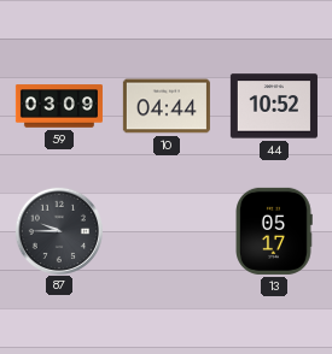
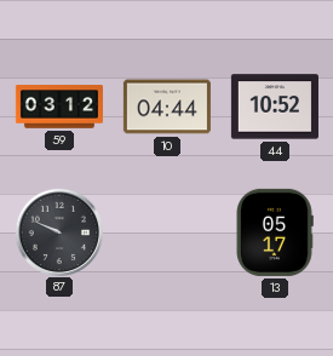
59: 03:09 -> 03:12
87: 9:45 -> 9:49
